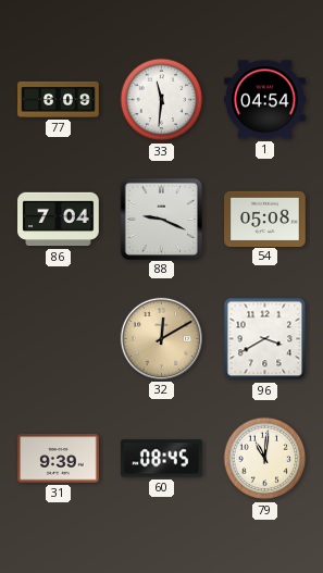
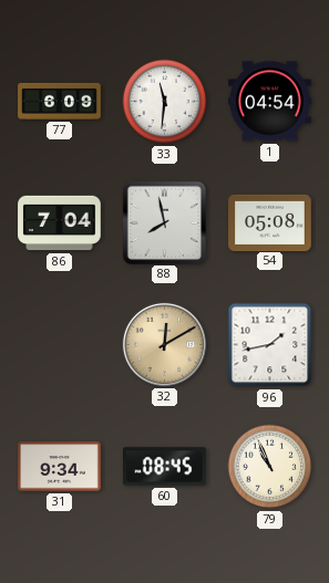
88: 9:19 -> 7:58
96: 3:40 -> 1:43
31: 9:39 -> 9:34
79: 11:01 -> 10:56
